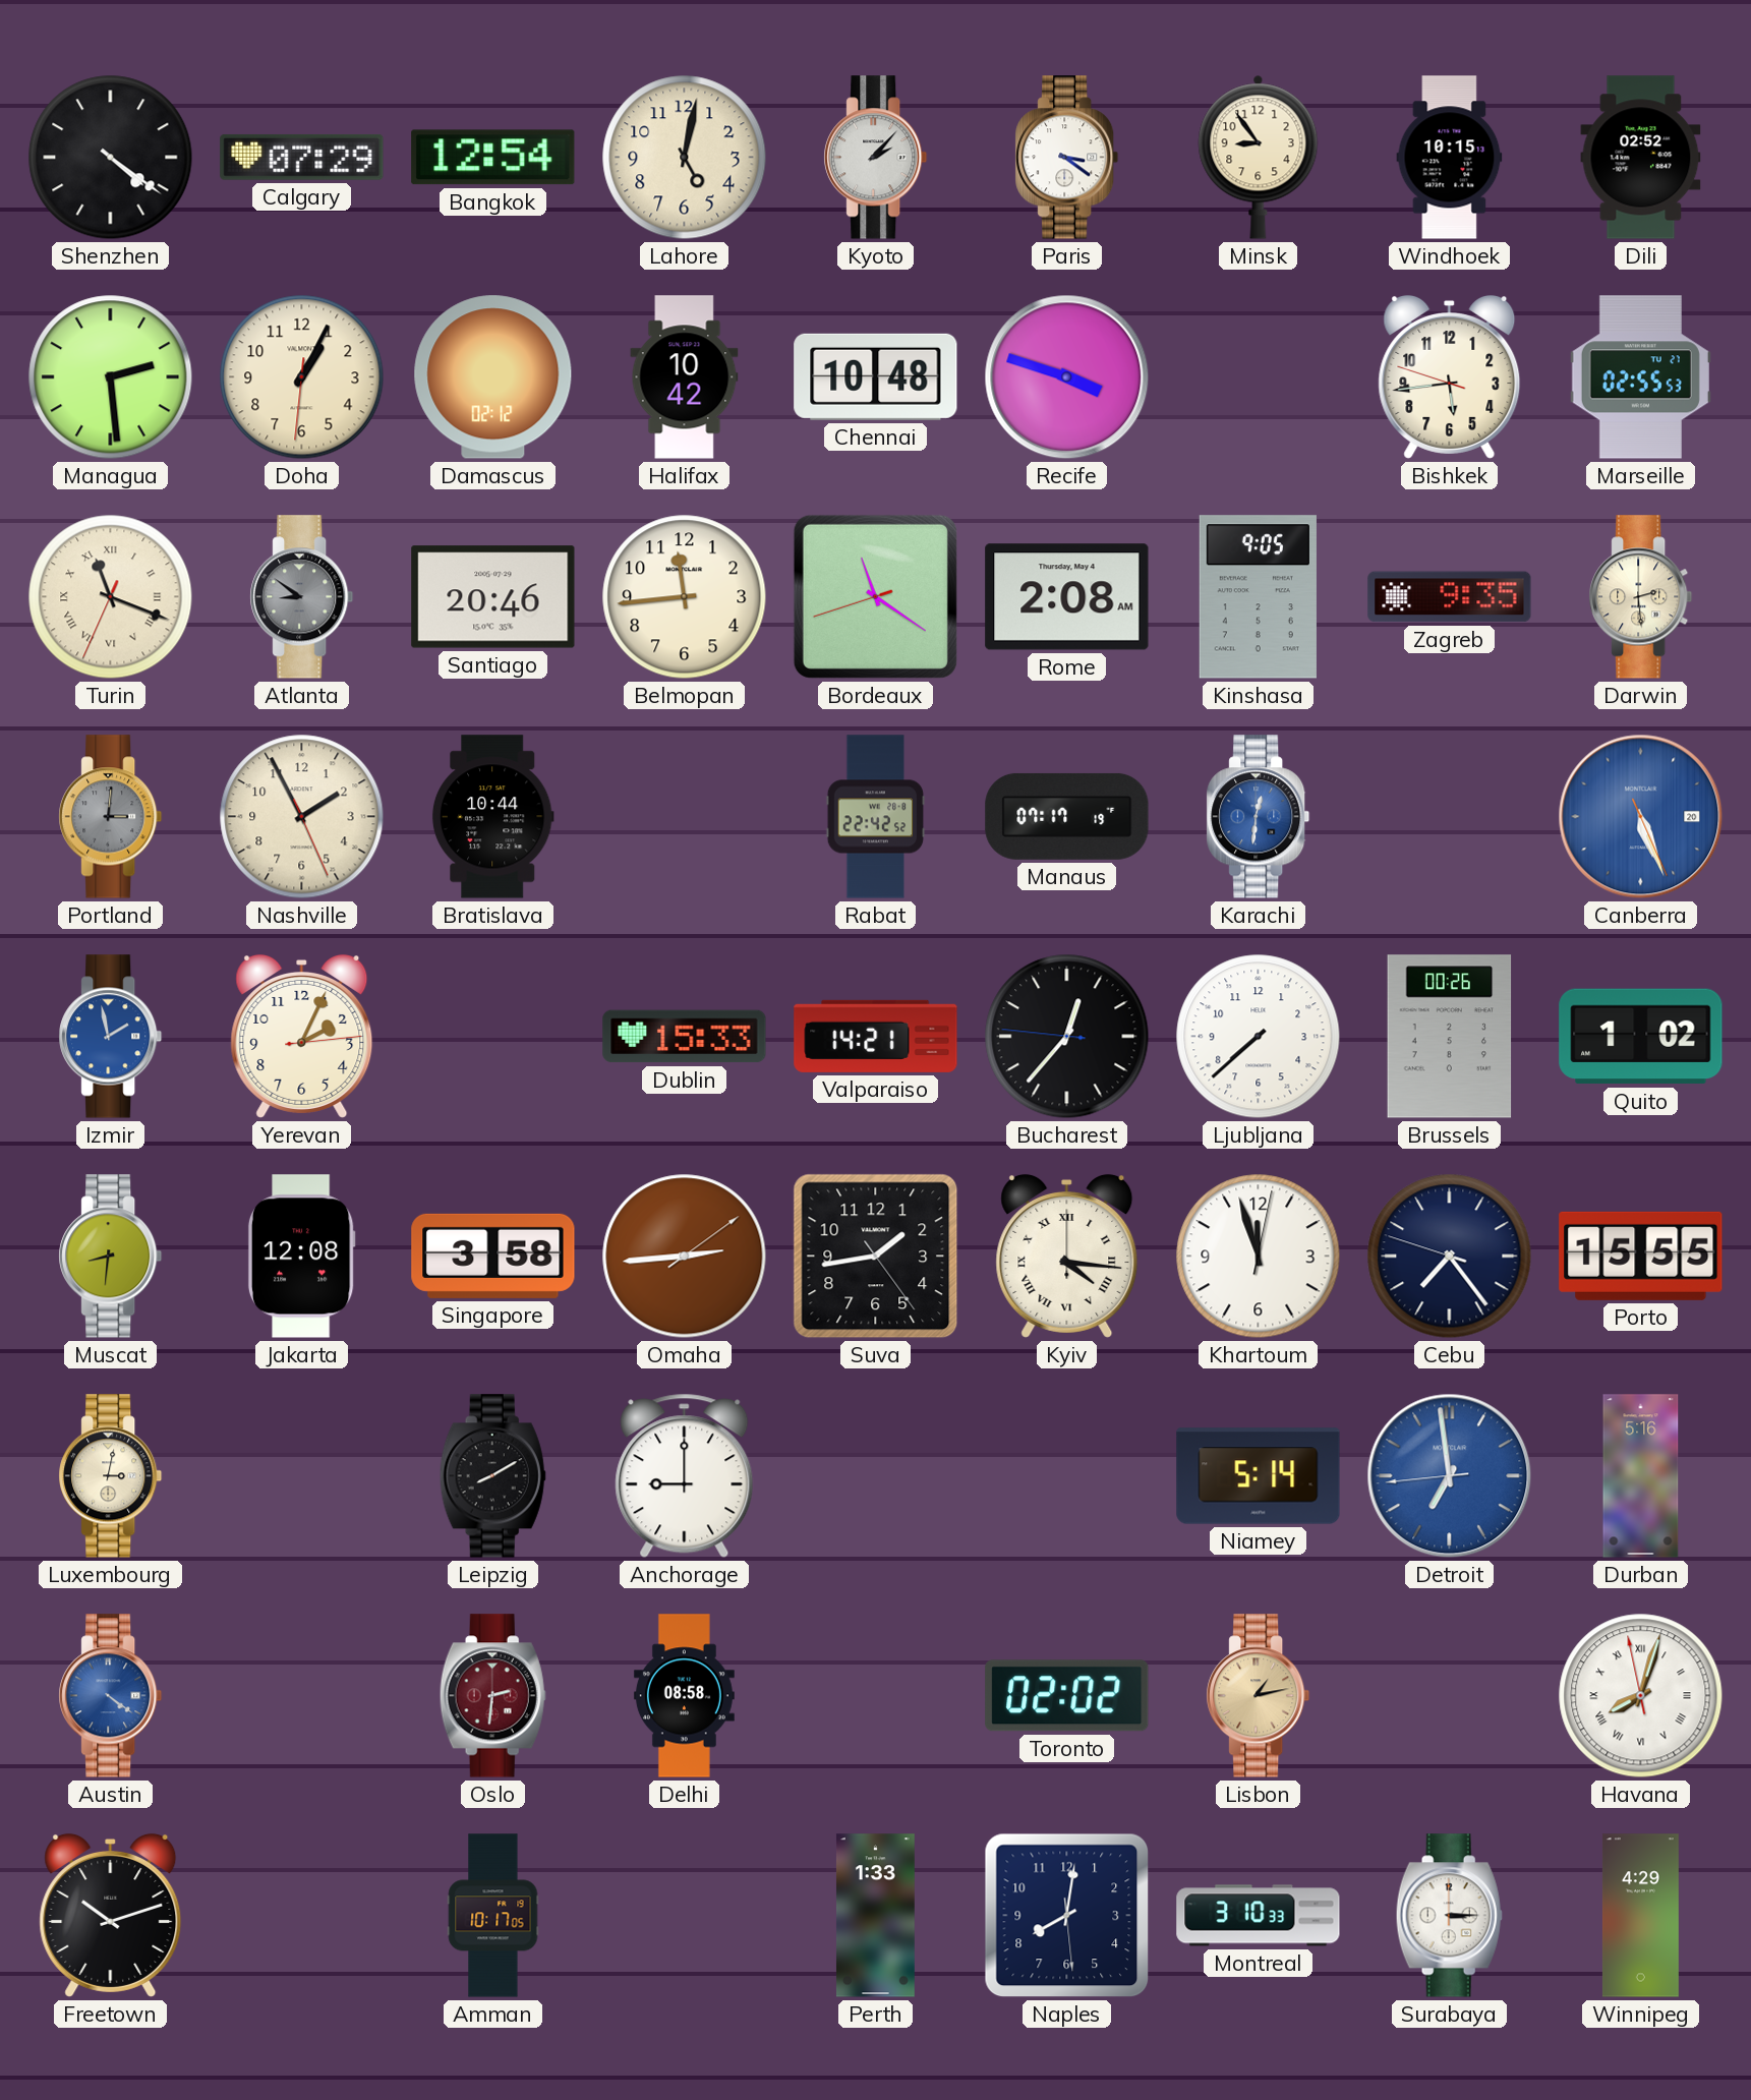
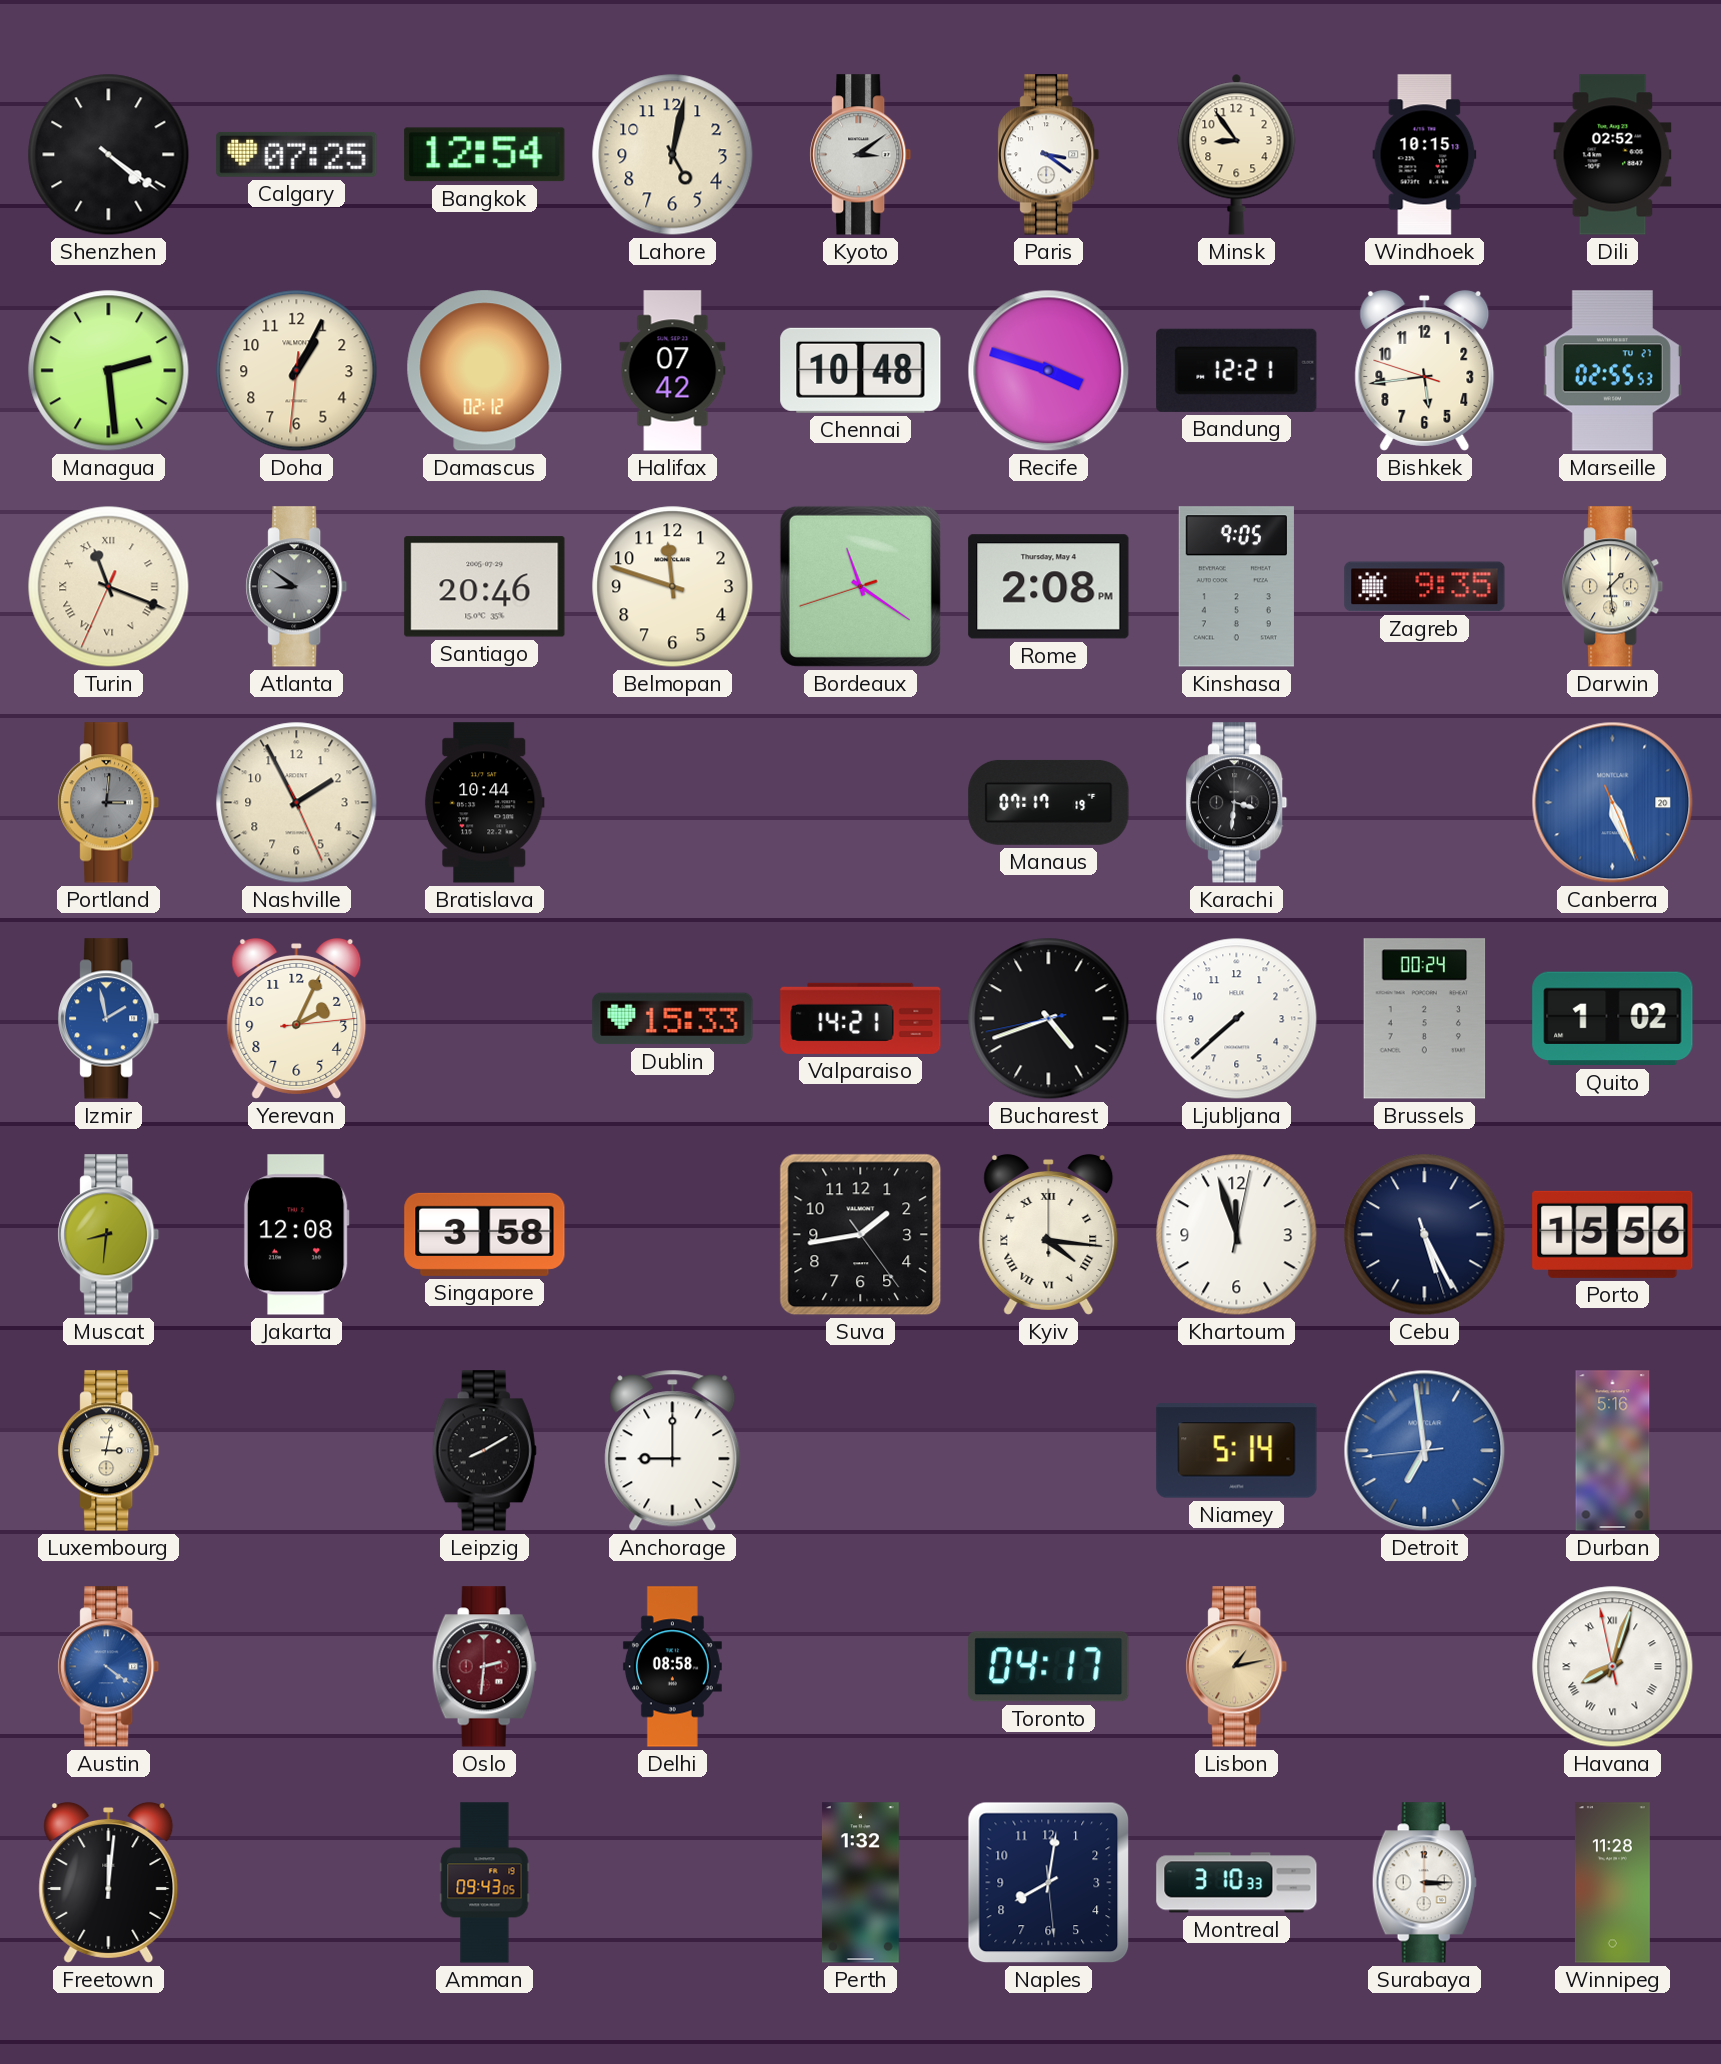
Calgary: 07:29 -> 07:25
Kyoto: 2:07 -> 3:09
Halifax: 10:42 -> 07:42
Bandung: none -> 12:21
Belmopan: 11:44 -> 11:48
Rome: 2:08 AM -> 2:08 PM
Darwin: 2:29 -> 1:29
Rabat: 22:42 -> none
Karachi: 12:31 -> 3:31
Karachi dial: blue -> black
Bucharest: 12:36 -> 4:41
Brussels: 00:26 -> 00:24
Omaha: 2:44 -> none
Cebu: 7:23 -> 5:25
Porto: 15:55 -> 15:56
Toronto: 02:02 -> 04:17
Freetown: 10:12 -> 12:01
Amman: 10:17 -> 09:43
Perth: 1:33 -> 1:32
Winnipeg: 4:29 -> 11:28
